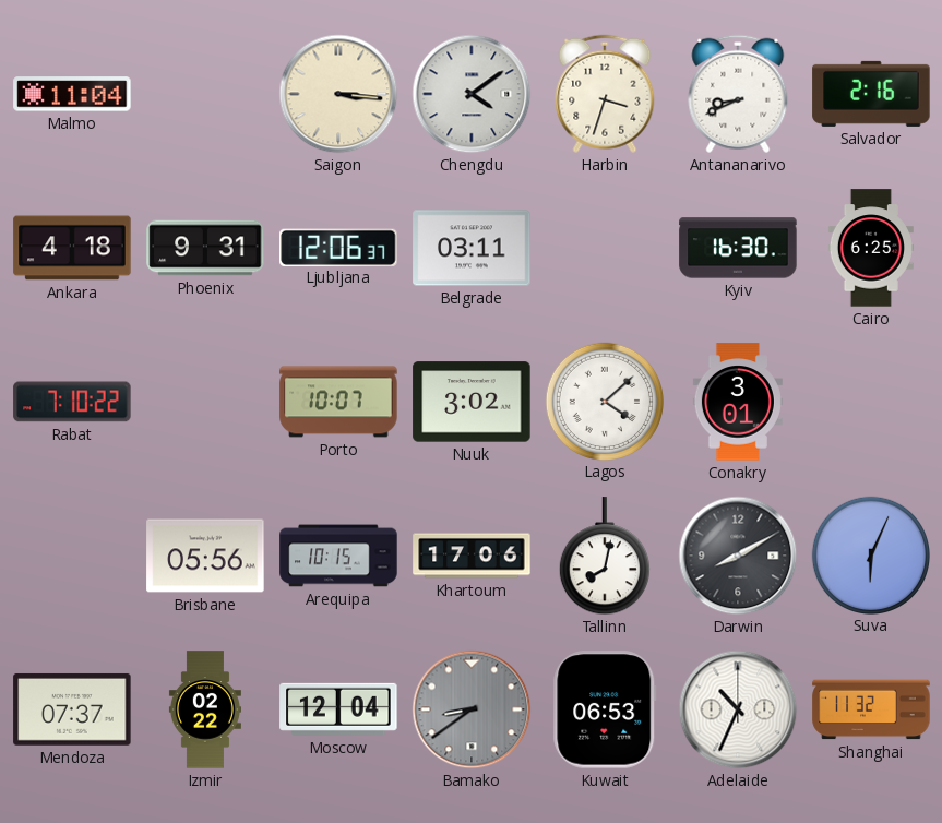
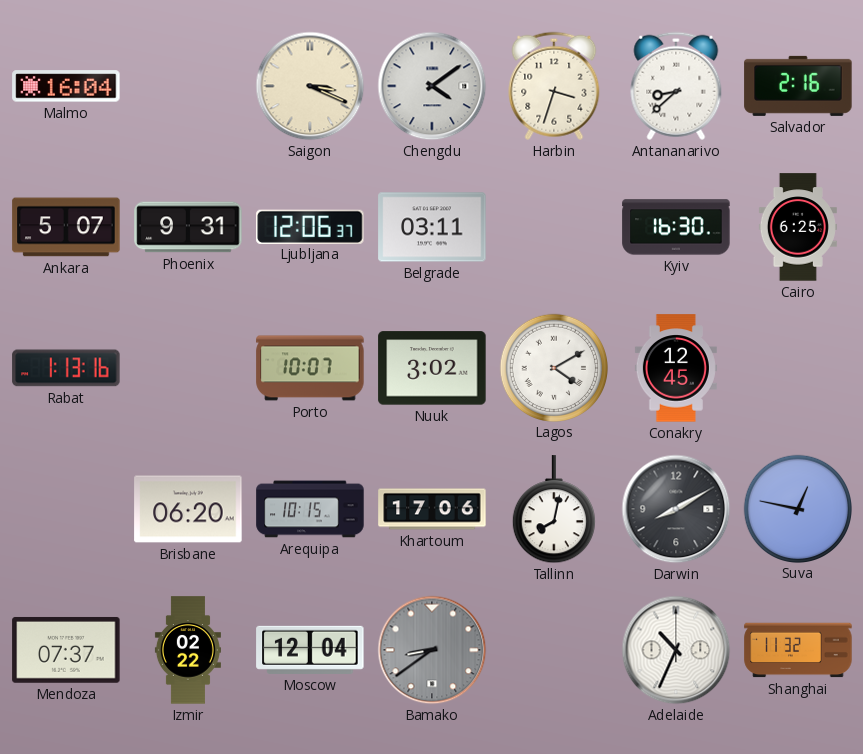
Malmo: 11:04 -> 16:04
Saigon: 3:16 -> 3:19
Antananarivo: 8:41 -> 8:38
Ankara: 4:18 -> 5:07
Rabat: 7:10 -> 1:13
Lagos: 4:08 -> 4:10
Conakry: 3:01 -> 12:45
Brisbane: 05:56 -> 06:20
Suva: 6:04 -> 12:47
Kuwait: 06:53 -> none
